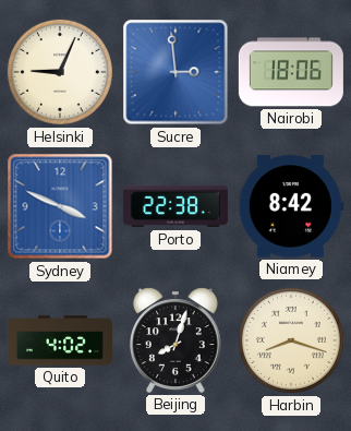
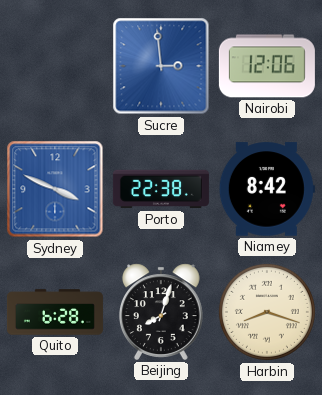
Helsinki: 9:04 -> none
Nairobi: 18:06 -> 12:06
Quito: 4:02 -> 6:28
